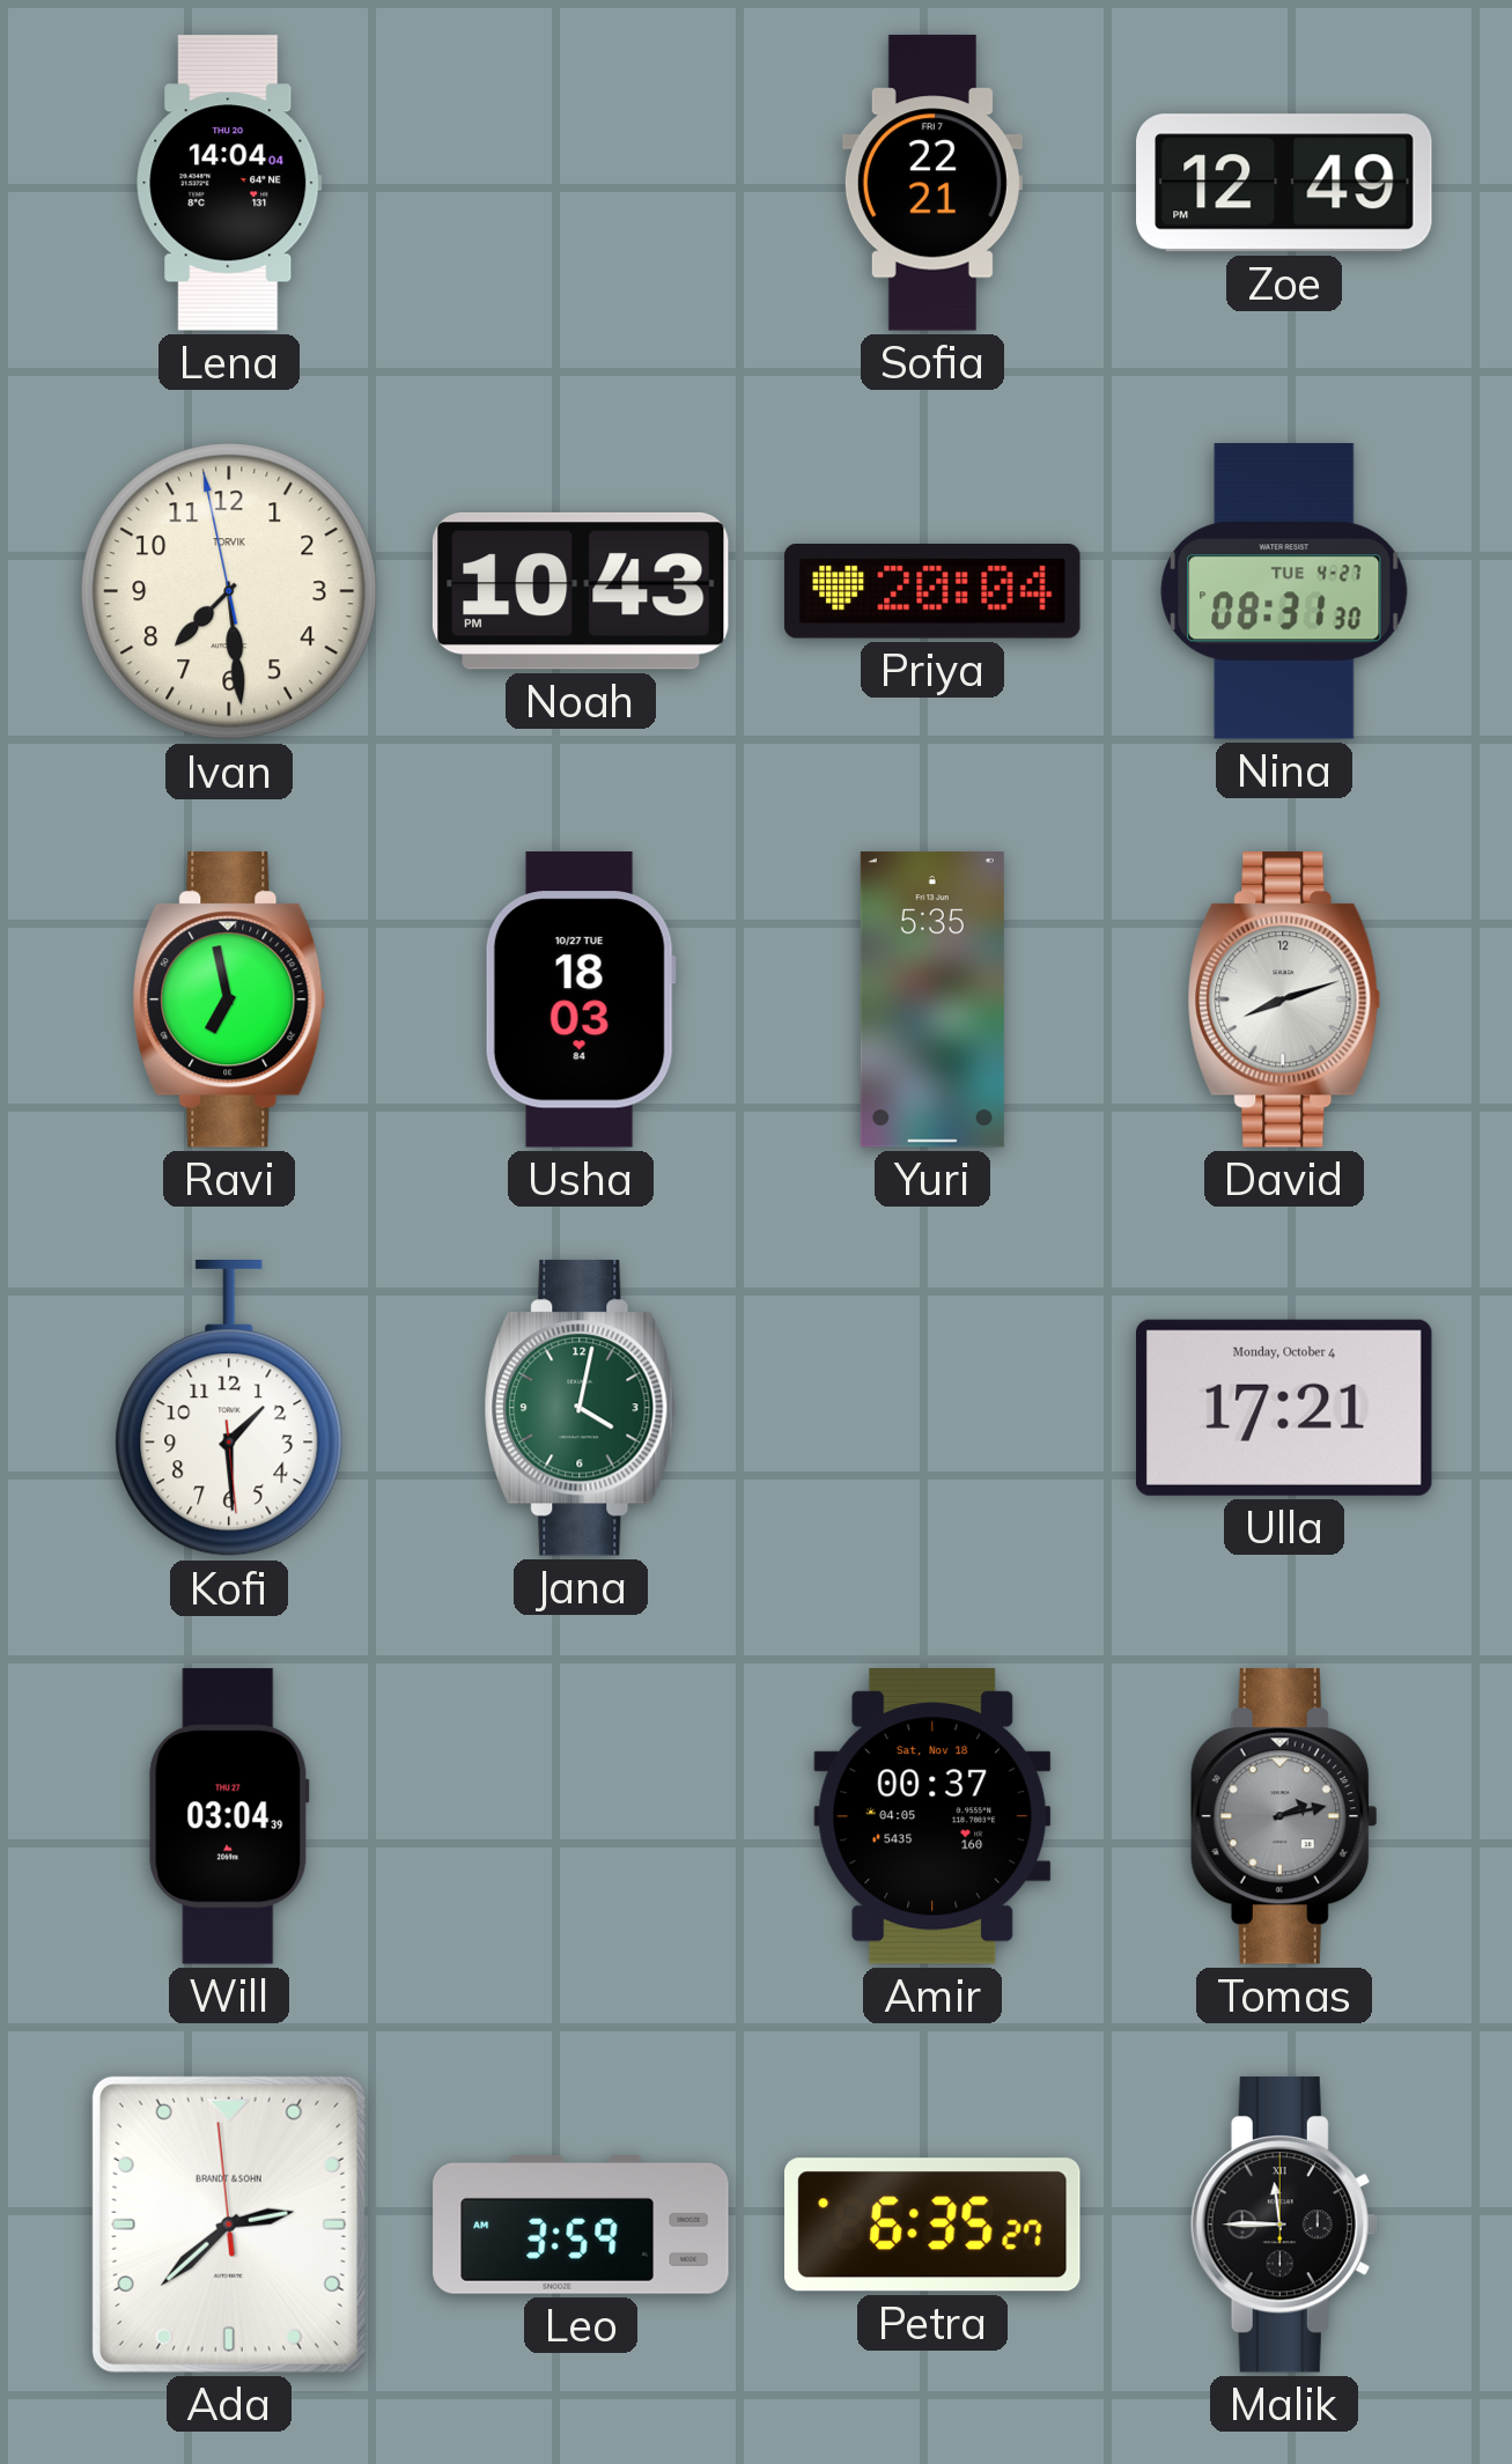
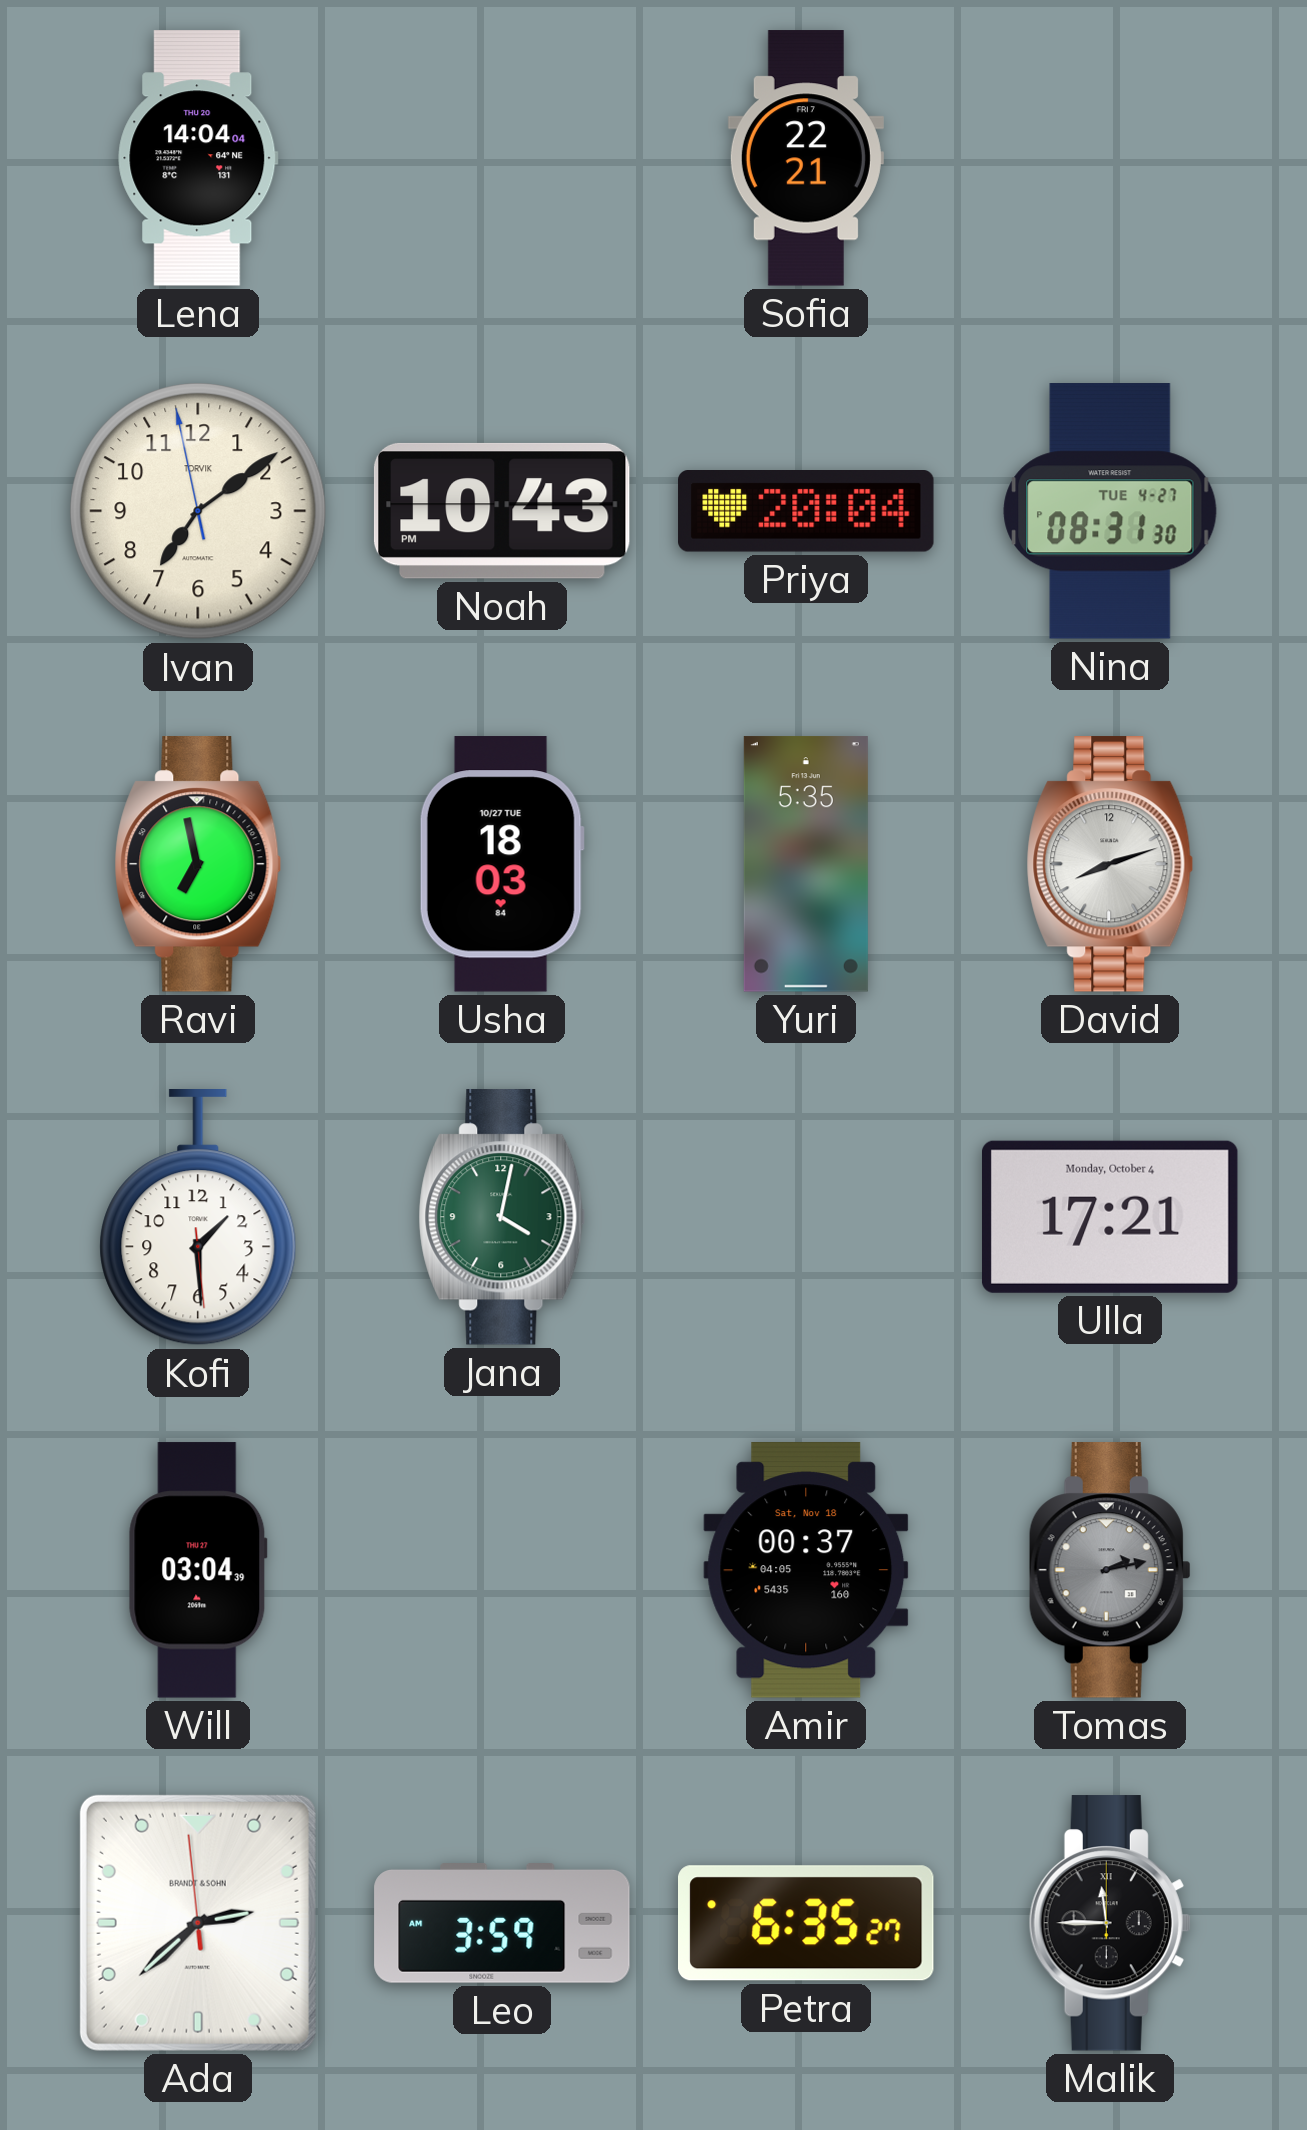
Zoe: 12:49 -> none
Ivan: 7:28 -> 7:08
